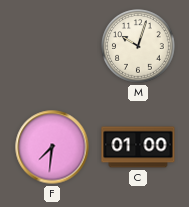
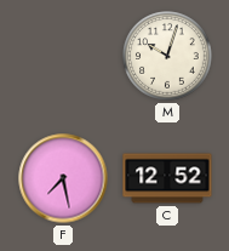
F: 7:31 -> 7:28
C: 01:00 -> 12:52
